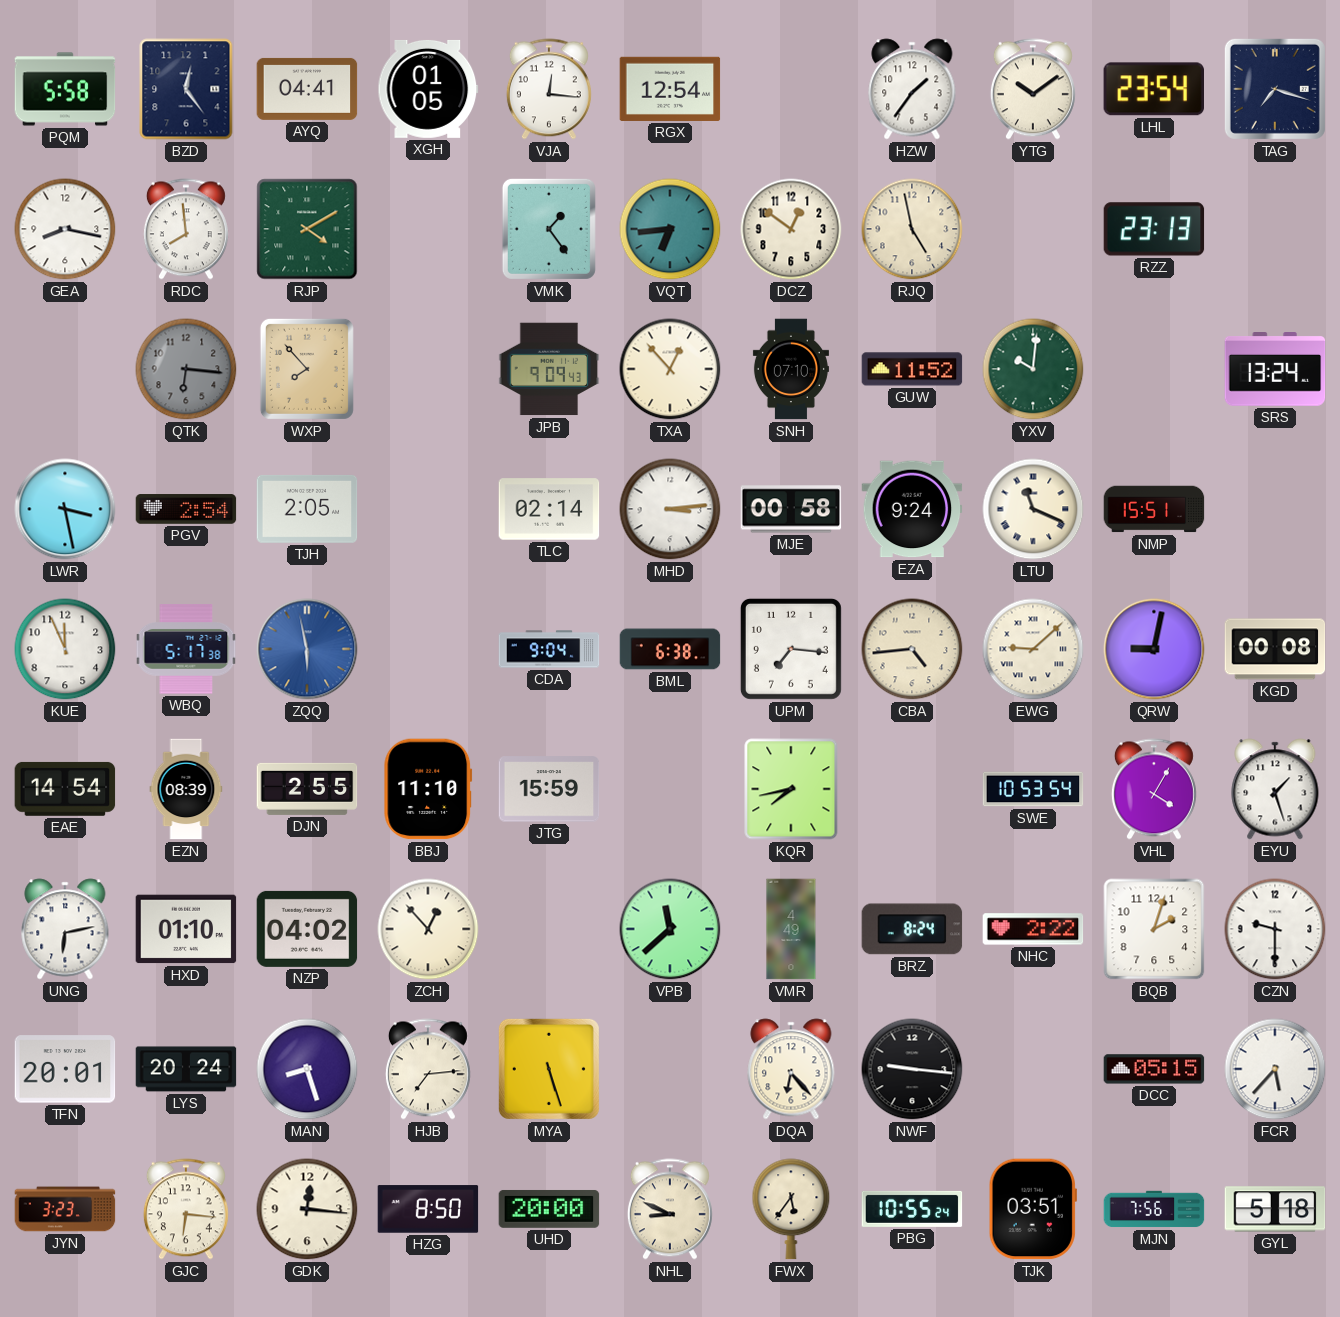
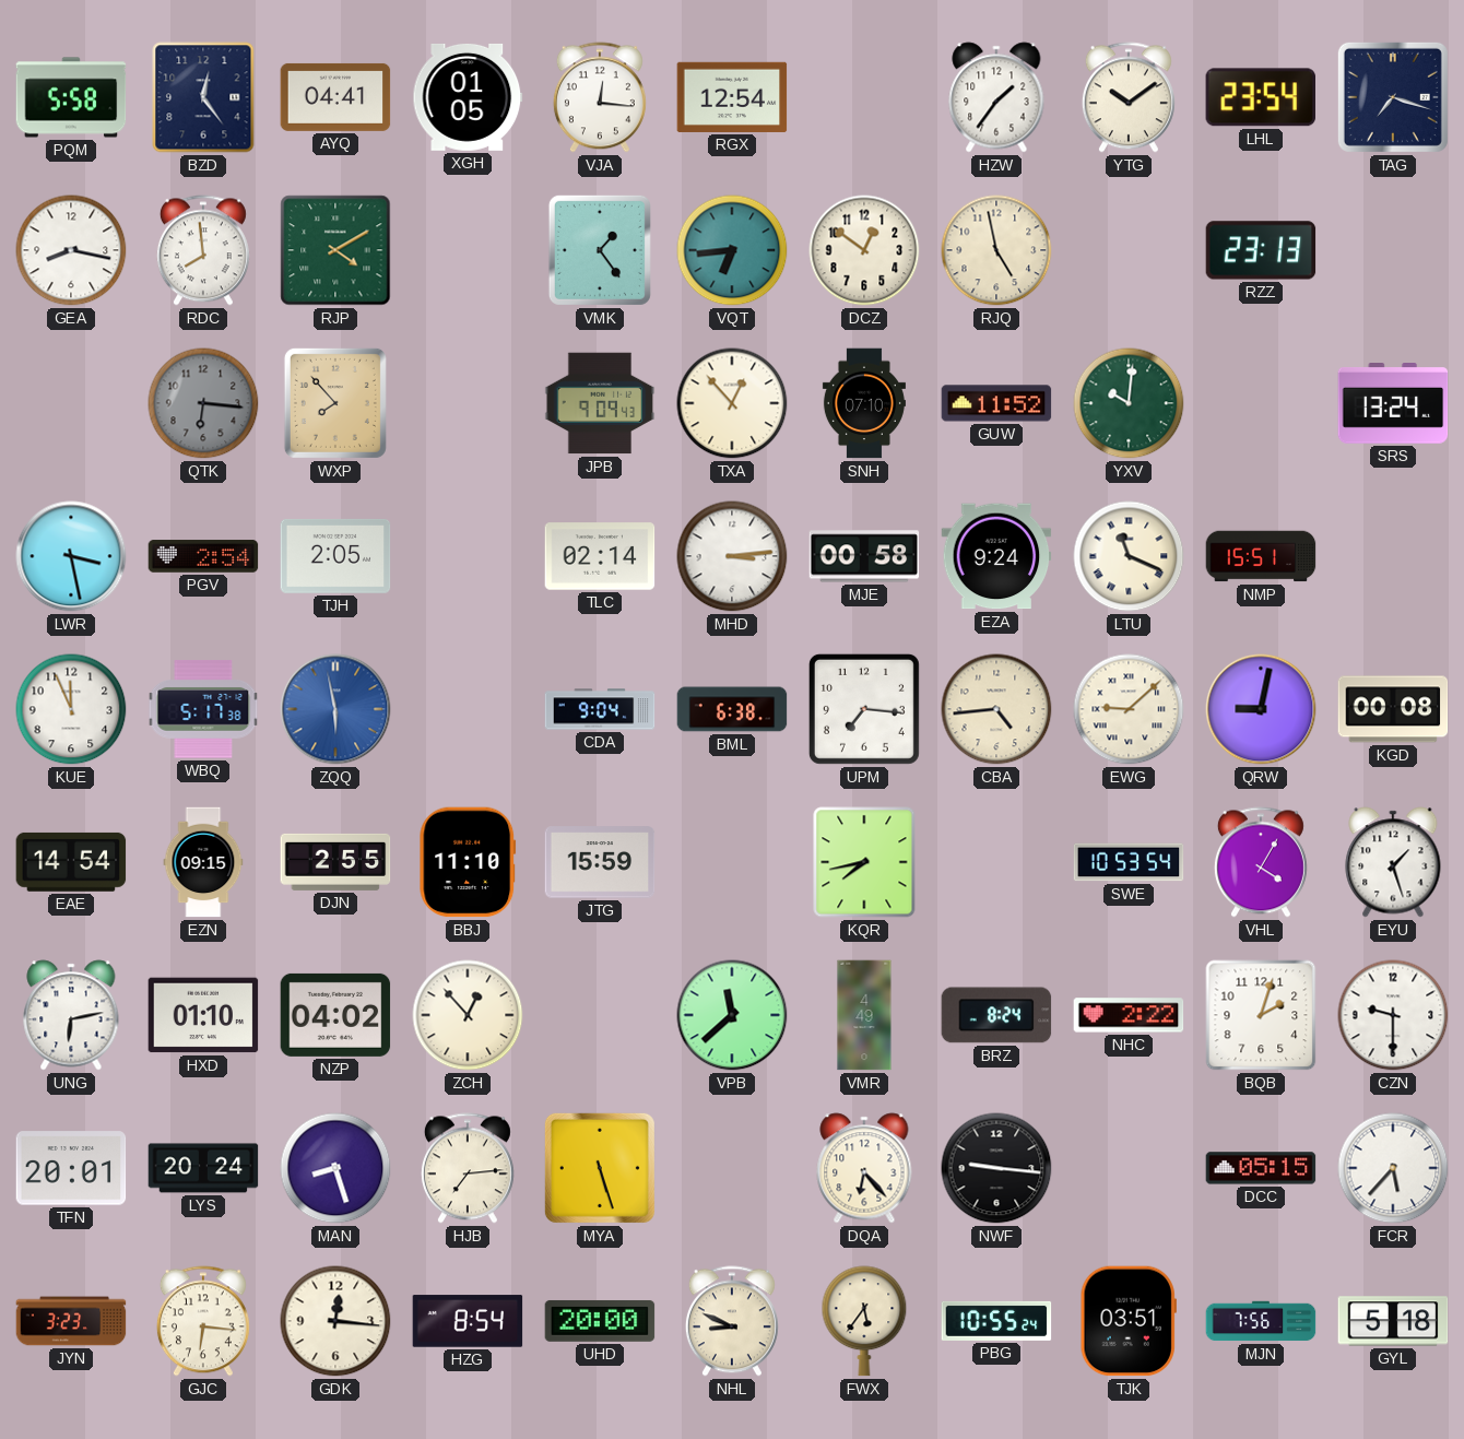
EZN: 08:39 -> 09:15
HZG: 8:50 -> 8:54
